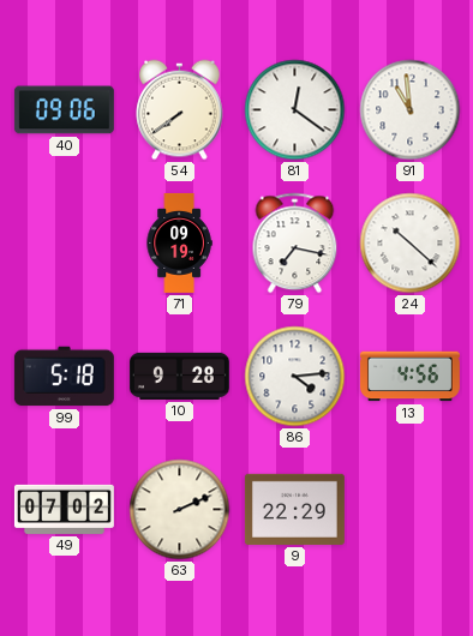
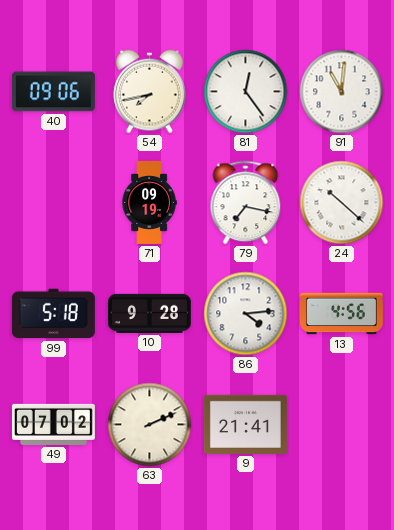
54: 7:39 -> 7:43
81: 12:21 -> 12:24
91: 10:59 -> 11:01
9: 22:29 -> 21:41
